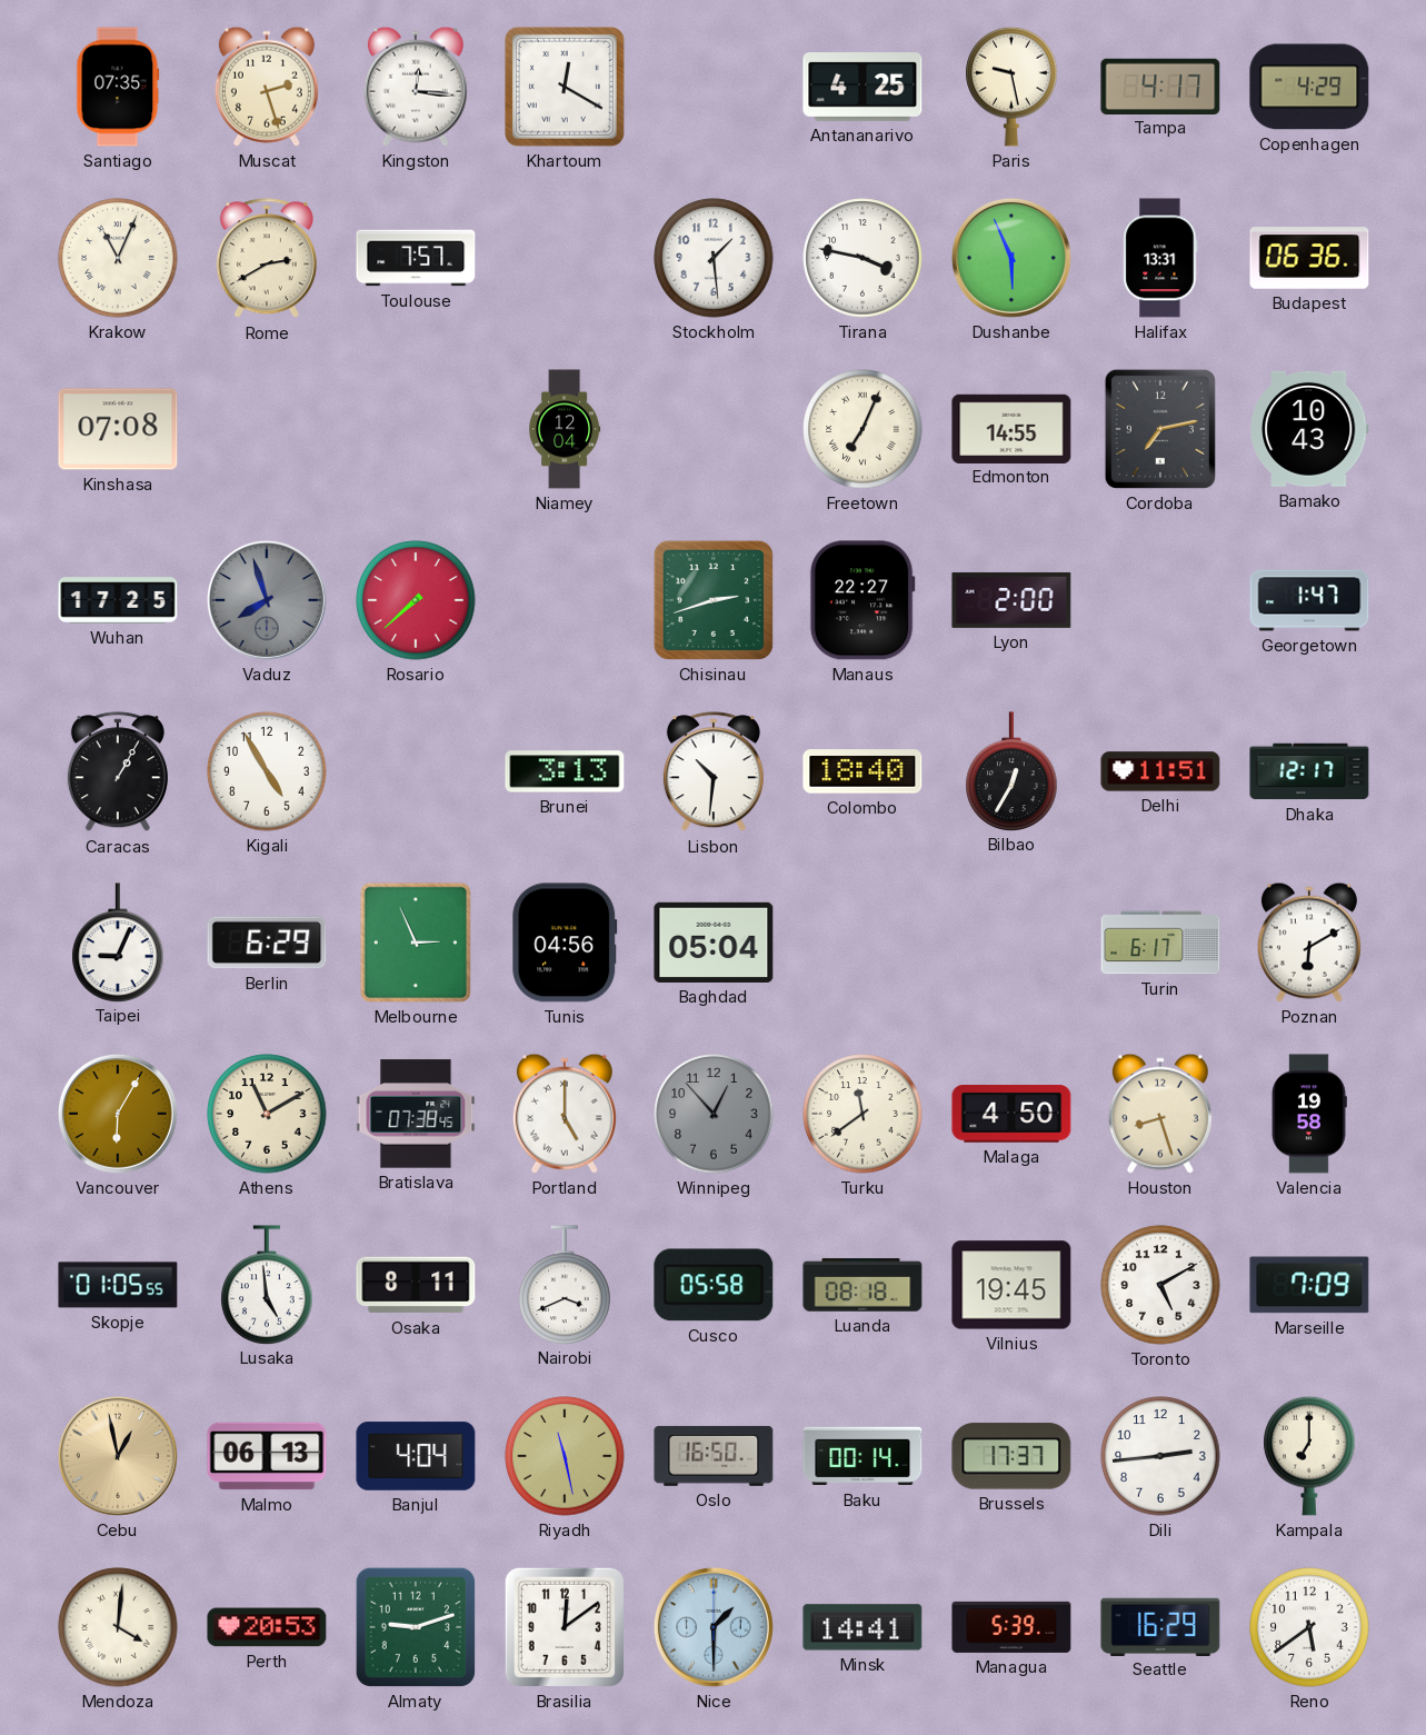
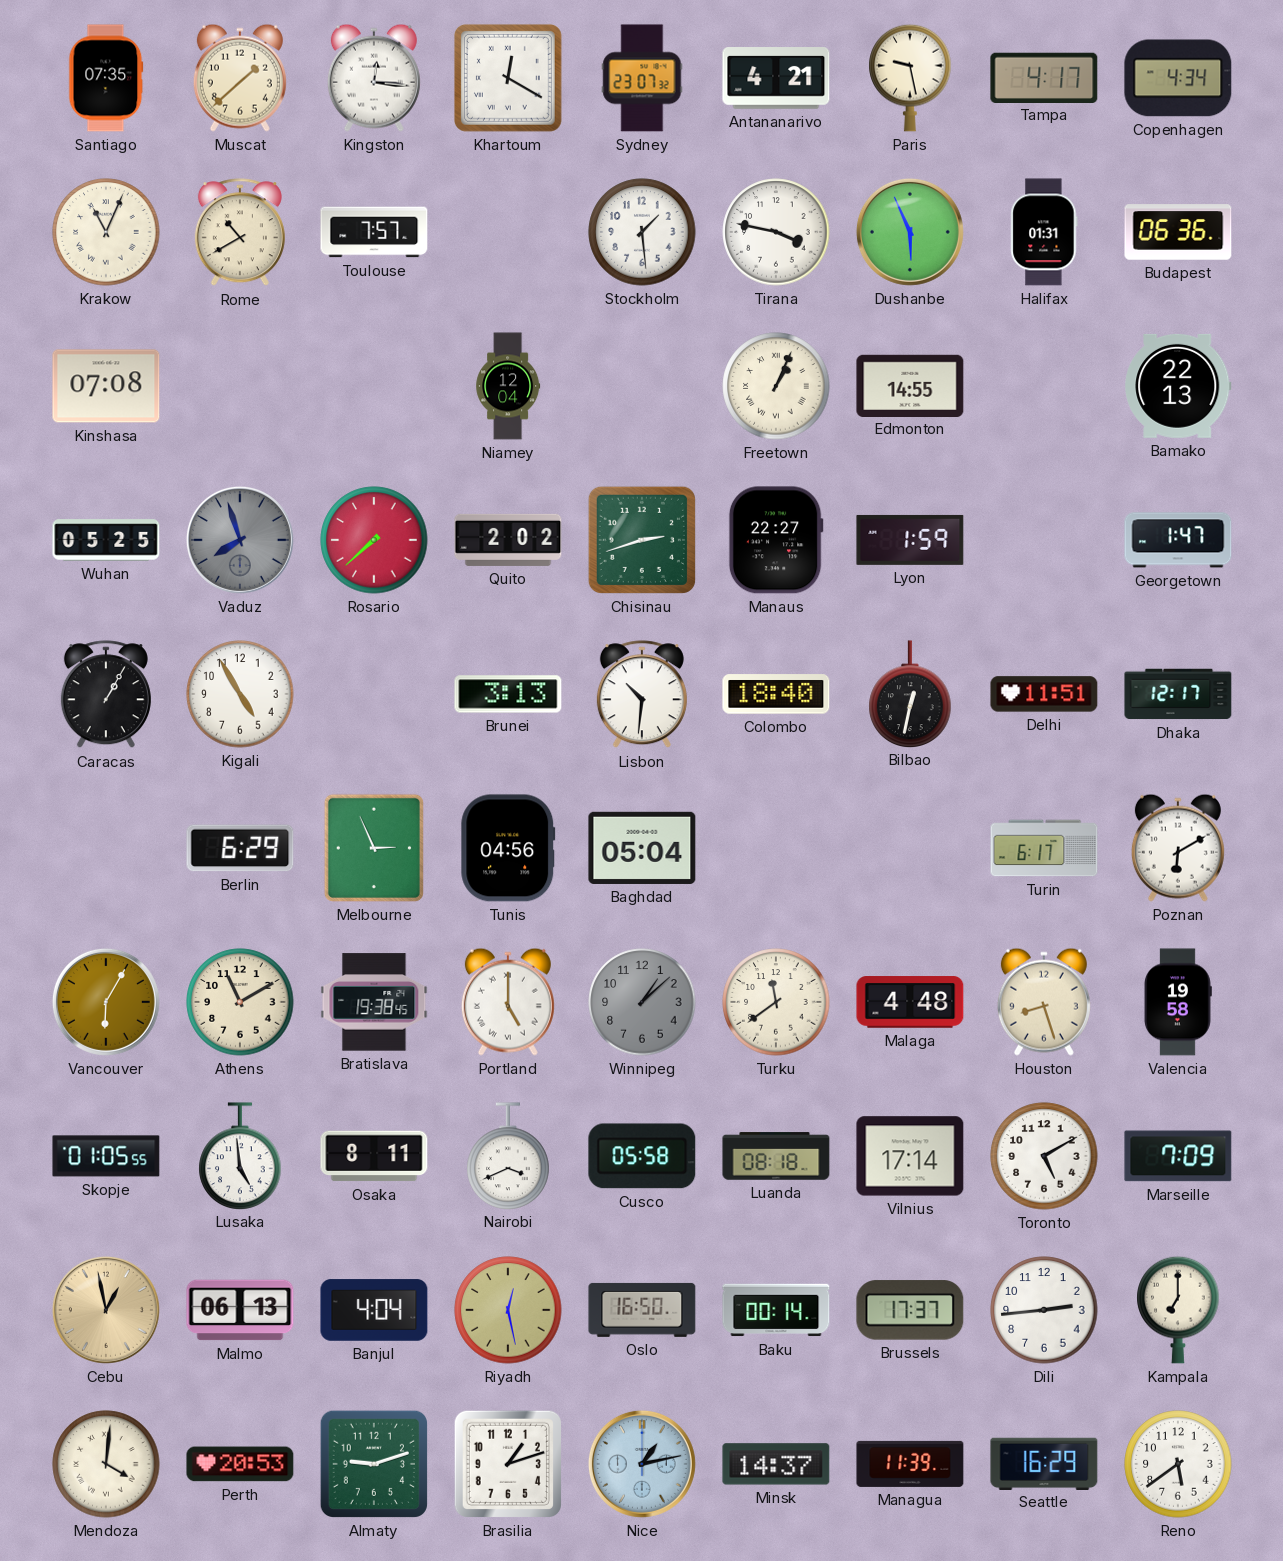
Muscat: 2:27 -> 1:38
Sydney: none -> 23:07
Antananarivo: 4:25 -> 4:21
Copenhagen: 4:29 -> 4:34
Rome: 2:40 -> 10:40
Halifax: 13:31 -> 01:31
Freetown: 7:04 -> 1:04
Cordoba: 7:13 -> none
Bamako: 10:43 -> 22:13
Wuhan: 17:25 -> 05:25
Quito: none -> 2:02
Lyon: 2:00 -> 1:59
Bilbao: 12:35 -> 12:32
Taipei: 9:04 -> none
Bratislava: 07:38 -> 19:38
Winnipeg: 12:53 -> 1:08
Malaga: 4:50 -> 4:48
Vilnius: 19:45 -> 17:14
Riyadh: 11:28 -> 12:28
Brasilia: 12:09 -> 1:12
Nice: 1:30 -> 1:13
Minsk: 14:41 -> 14:37
Managua: 5:39 -> 11:39
